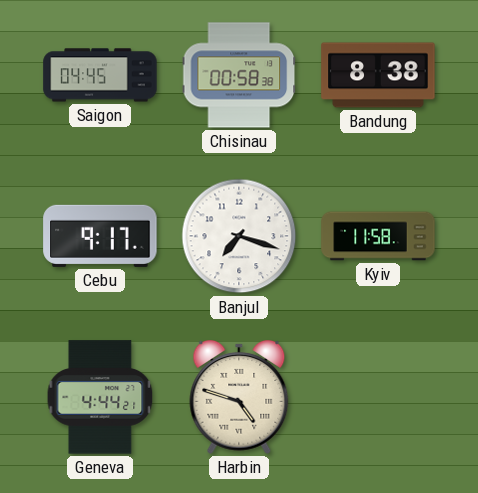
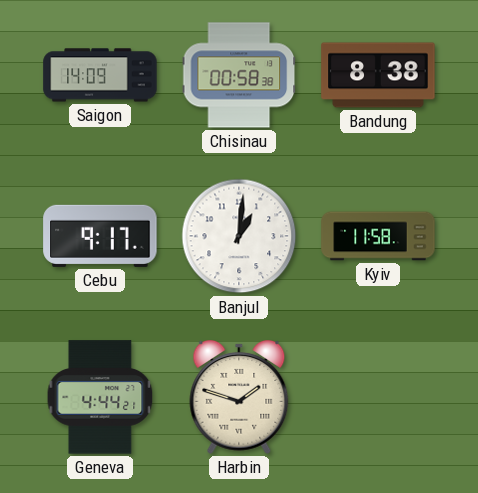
Saigon: 04:45 -> 14:09
Banjul: 7:18 -> 1:01
Harbin: 4:48 -> 1:48
